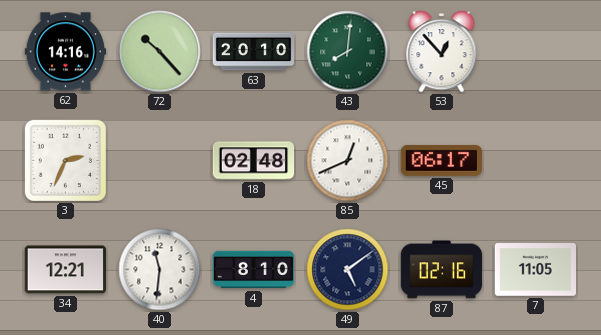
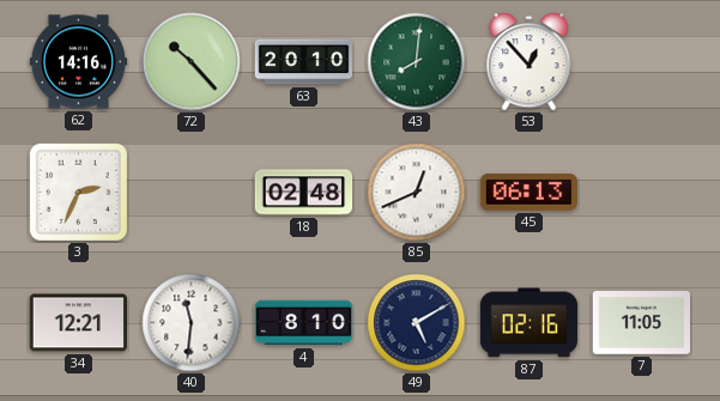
45: 06:17 -> 06:13
49: 5:09 -> 5:10
